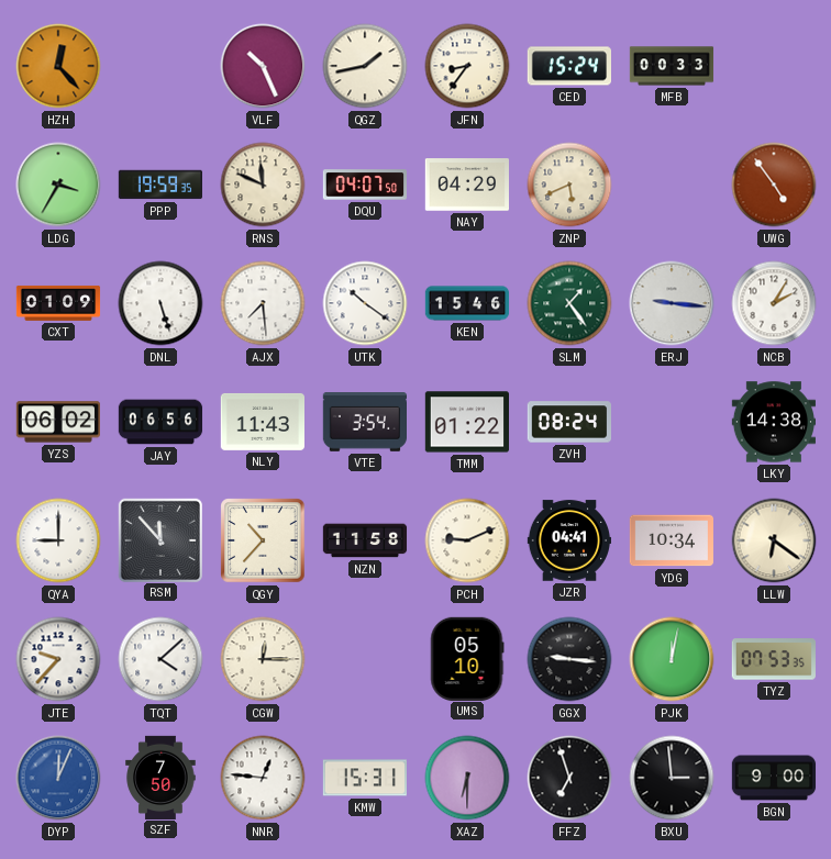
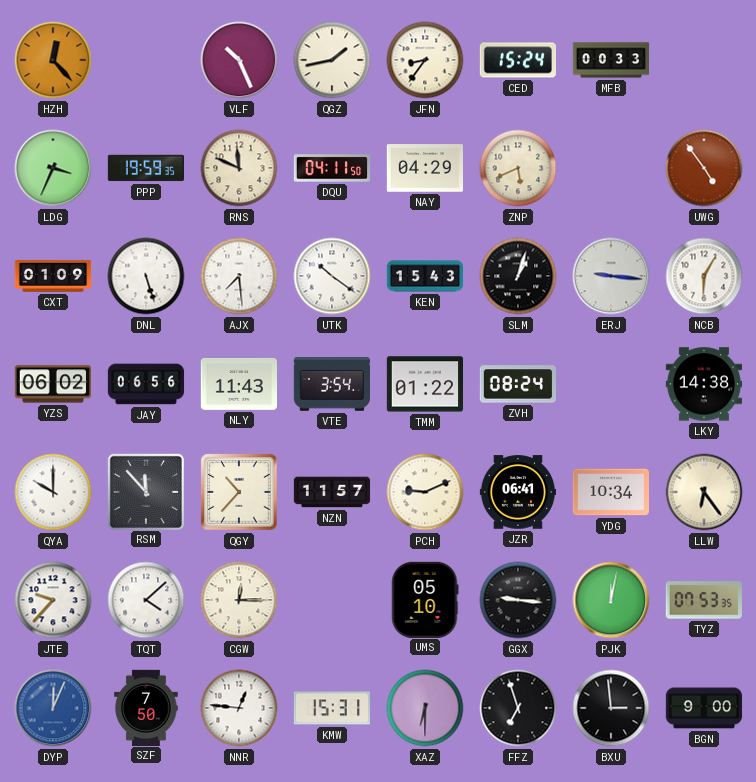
LDG: 3:35 -> 3:34
DQU: 04:07 -> 04:11
KEN: 15:46 -> 15:43
SLM: 1:24 -> 1:03
SLM dial: green -> black
NCB: 2:05 -> 6:05
QYA: 9:00 -> 10:00
NZN: 11:58 -> 11:57
JZR: 04:41 -> 06:41
LLW: 6:21 -> 6:24
